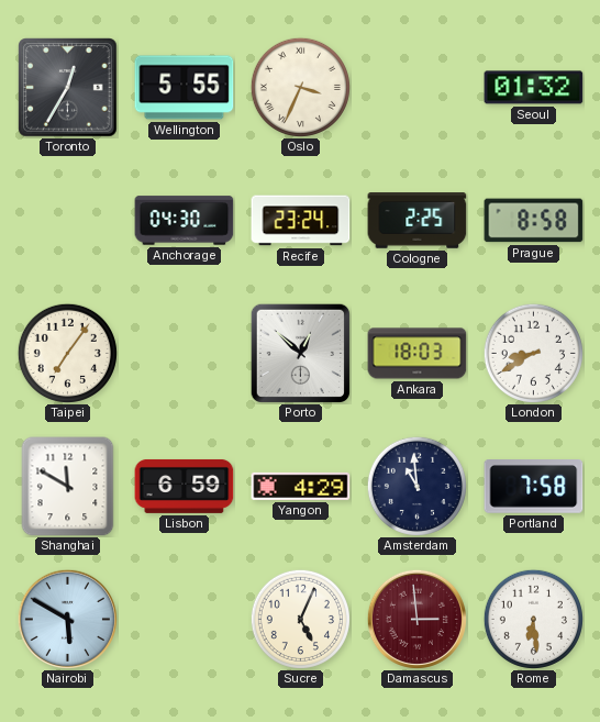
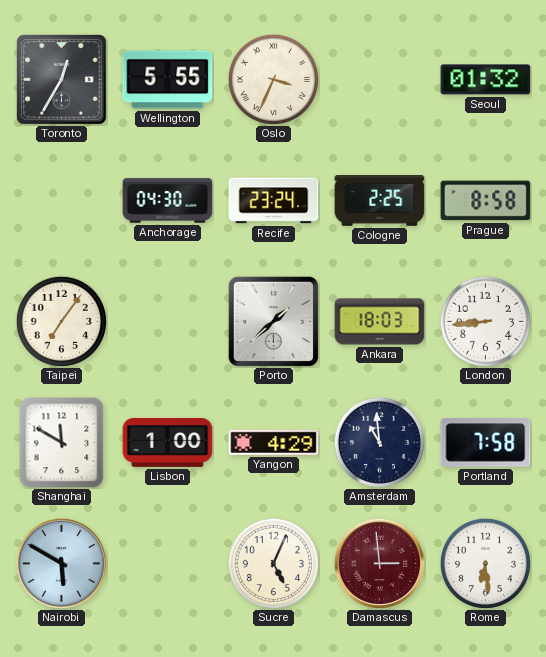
Porto: 12:52 -> 1:38
London: 8:40 -> 8:44
Lisbon: 6:59 -> 1:00
